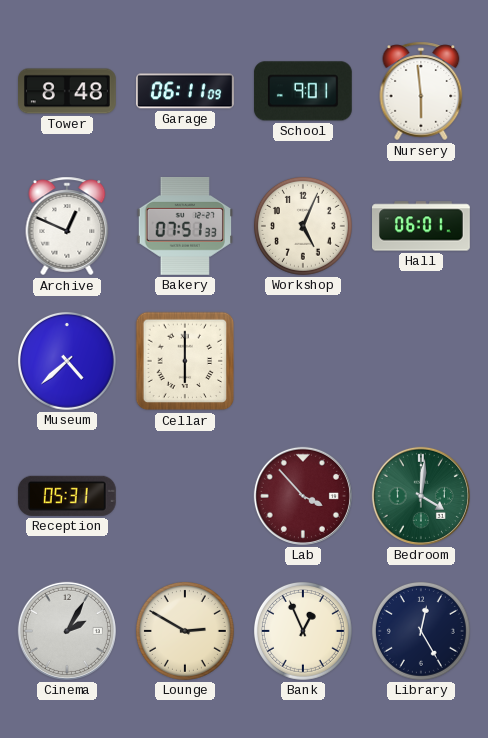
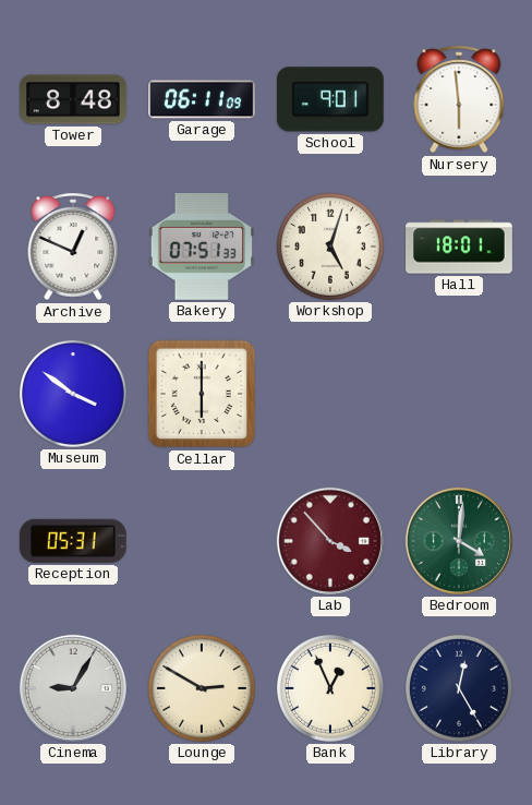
Workshop: 5:04 -> 5:03
Hall: 06:01 -> 18:01
Museum: 4:38 -> 3:51
Cinema: 2:05 -> 9:05
